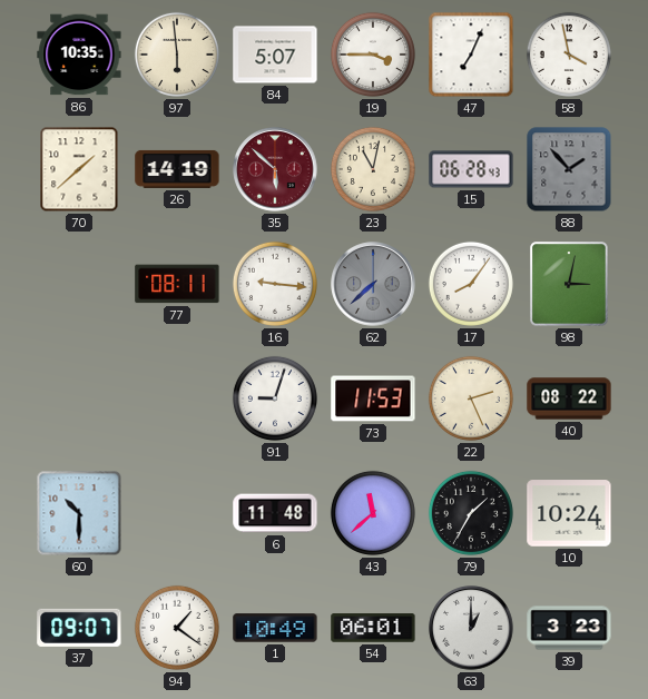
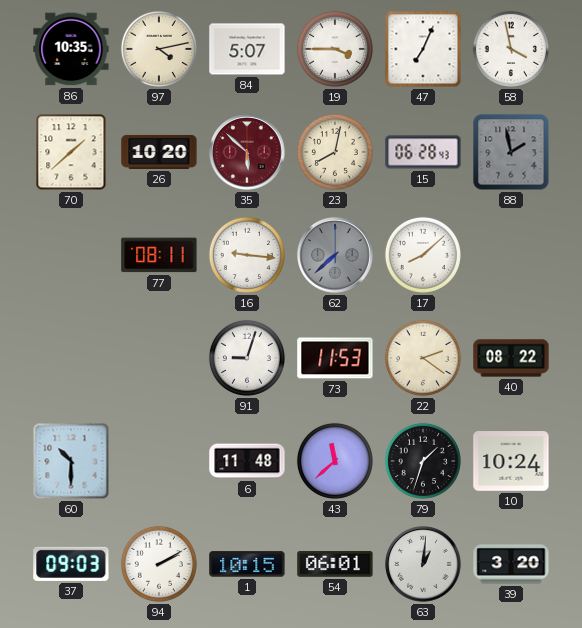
97: 5:59 -> 4:13
26: 14:19 -> 10:20
23: 11:02 -> 8:02
88: 1:53 -> 1:58
17: 8:06 -> 8:08
98: 3:02 -> none
22: 2:26 -> 2:21
79: 1:35 -> 1:33
37: 09:07 -> 09:03
94: 1:21 -> 2:10
1: 10:49 -> 10:15
63: 1:00 -> 1:01
39: 3:23 -> 3:20
